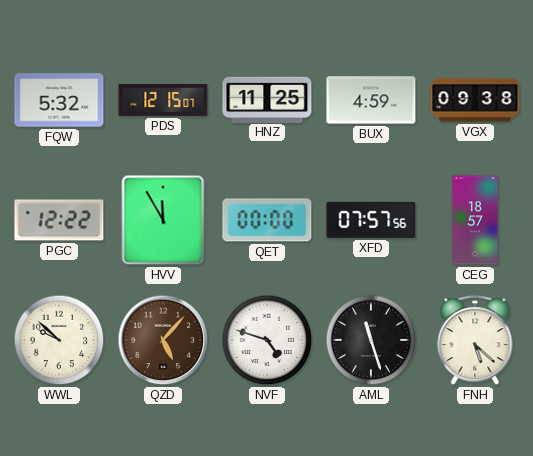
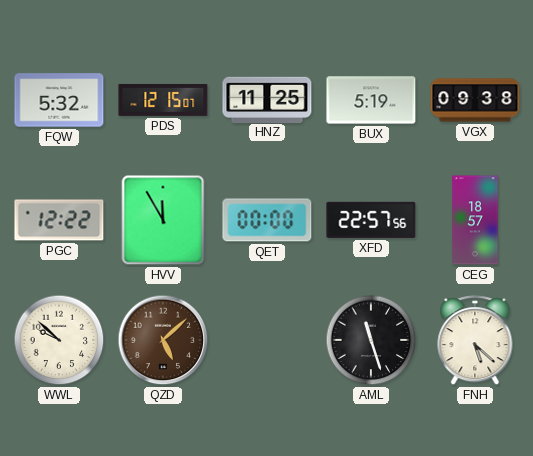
BUX: 4:59 -> 5:19
XFD: 07:57 -> 22:57
QZD: 5:07 -> 5:08
NVF: 4:48 -> none
